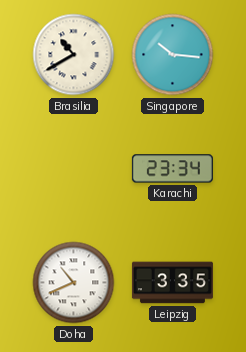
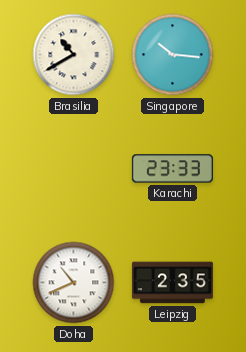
Karachi: 23:34 -> 23:33
Leipzig: 3:35 -> 2:35
